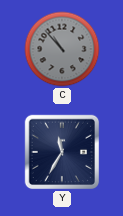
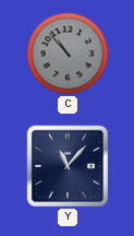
Y: 11:35 -> 11:07
